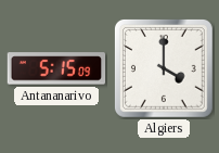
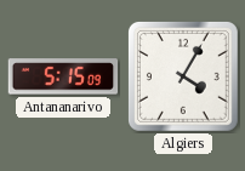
Algiers: 4:00 -> 4:05
